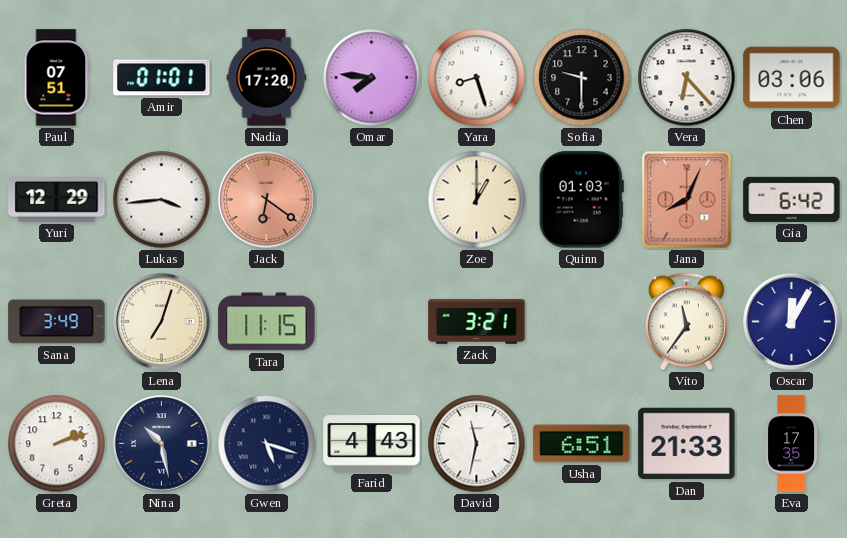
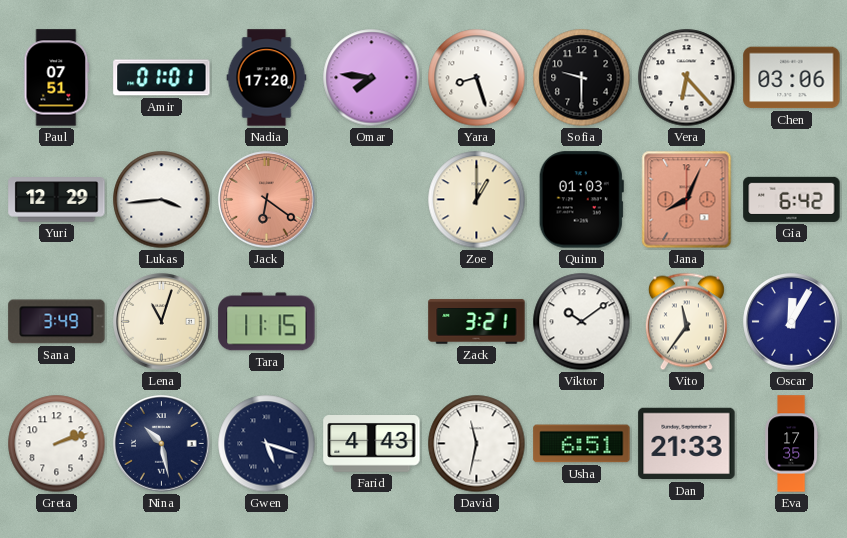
Lena: 7:03 -> 11:03
Viktor: none -> 10:09
